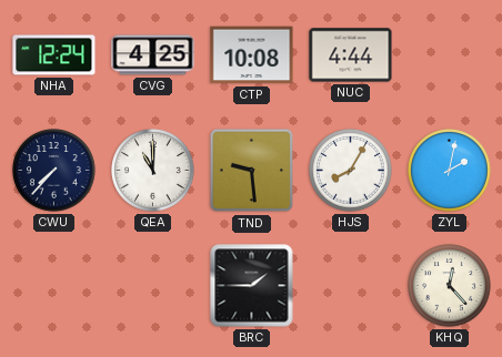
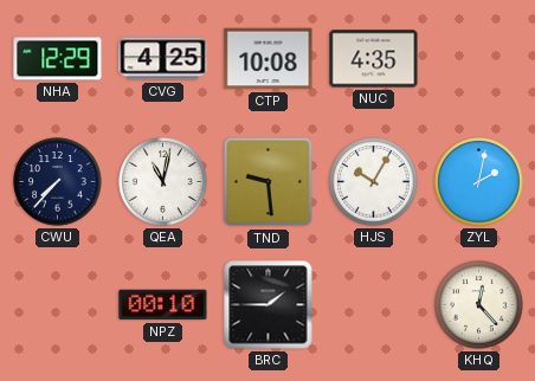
NHA: 12:24 -> 12:29
NUC: 4:44 -> 4:35
QEA: 11:00 -> 11:02
HJS: 8:05 -> 10:05
NPZ: none -> 00:10
